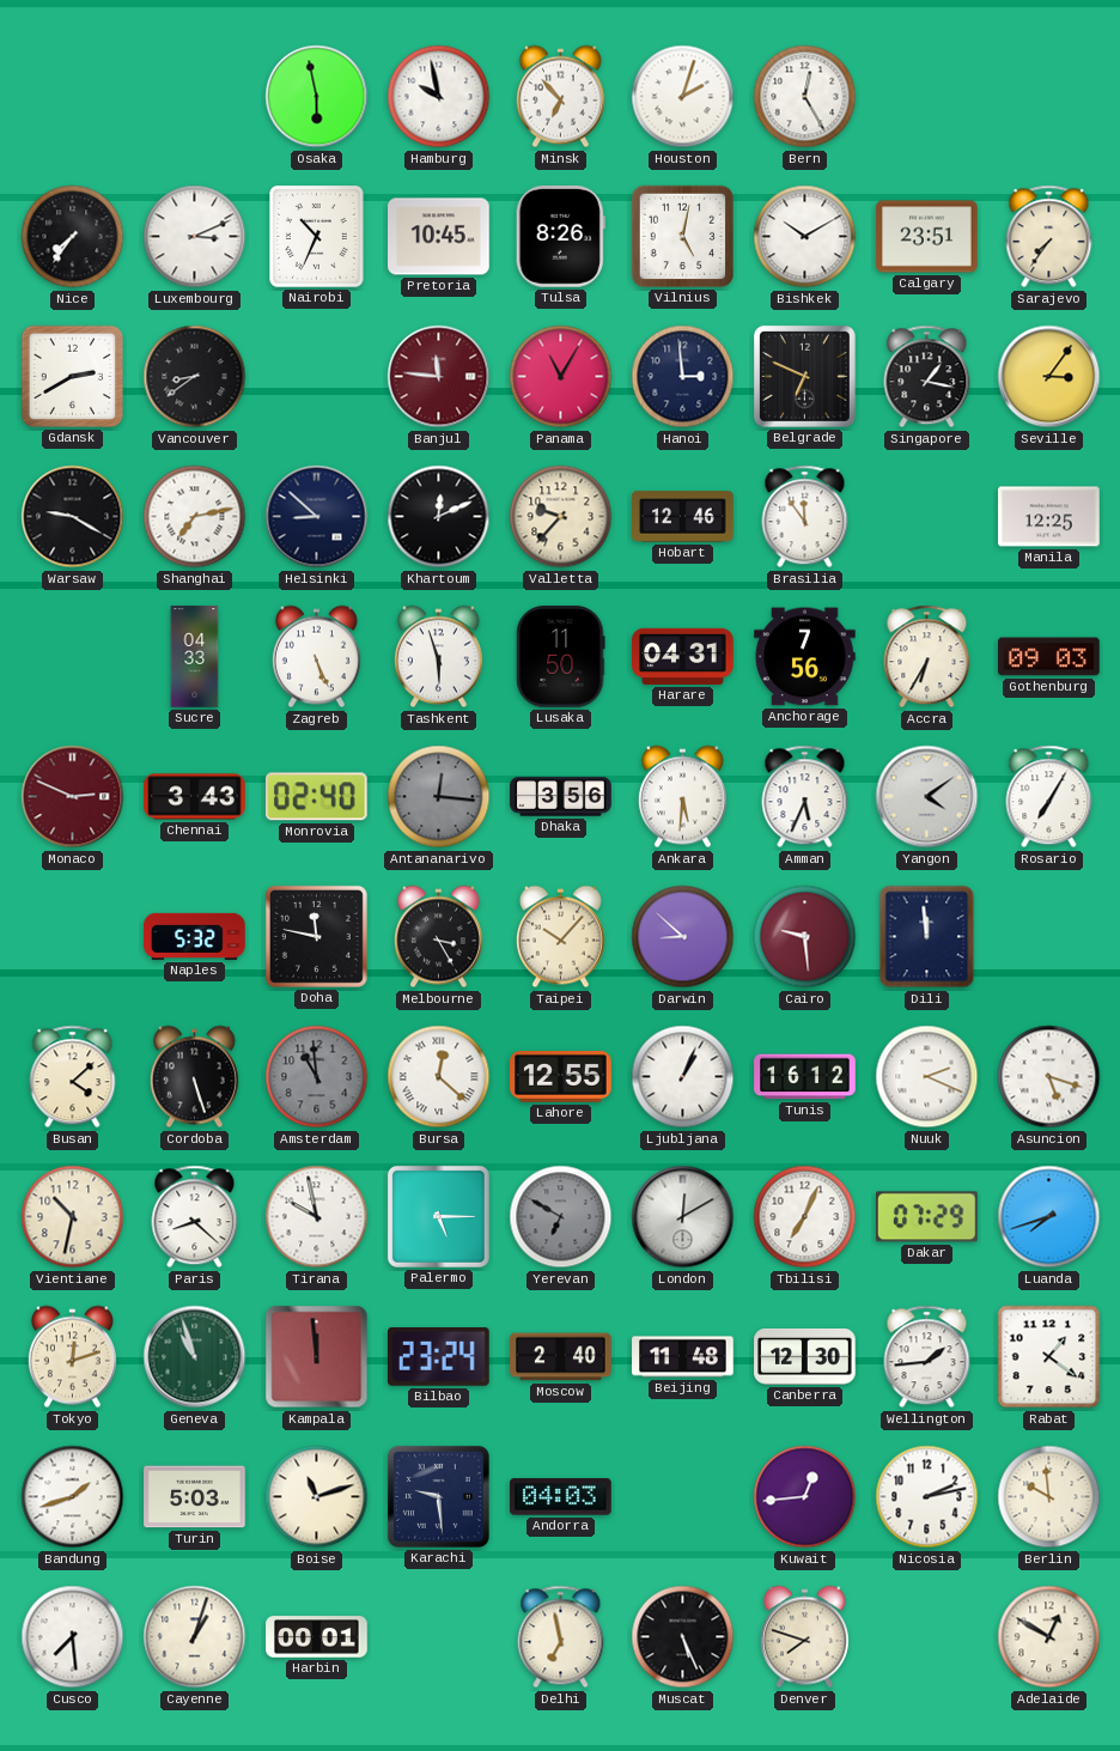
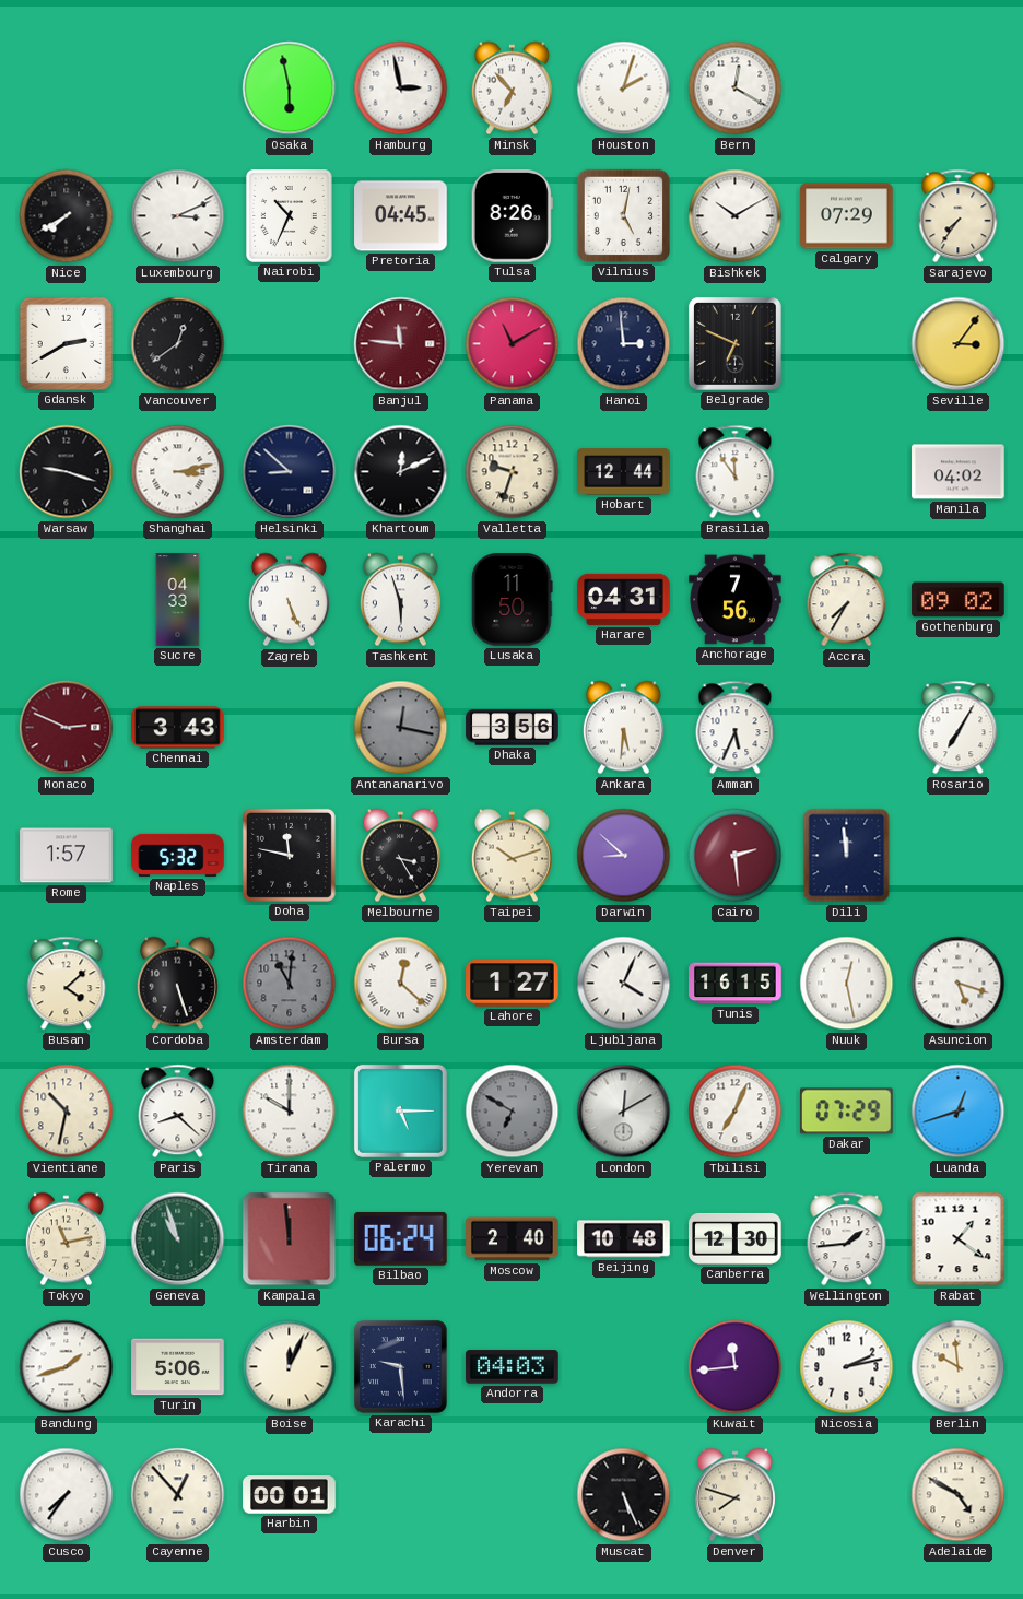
Hamburg: 9:58 -> 2:58
Bern: 12:25 -> 12:20
Nice: 7:36 -> 7:40
Pretoria: 10:45 -> 04:45
Calgary: 23:51 -> 07:29
Vancouver: 8:39 -> 12:39
Panama: 11:05 -> 11:10
Singapore: 1:17 -> none
Warsaw: 9:20 -> 9:18
Shanghai: 7:13 -> 3:13
Valletta: 9:37 -> 9:33
Hobart: 12:46 -> 12:44
Manila: 12:25 -> 04:02
Accra: 6:35 -> 7:35
Gothenburg: 09:03 -> 09:02
Monrovia: 02:40 -> none
Antananarivo: 12:16 -> 12:17
Yangon: 4:09 -> none
Rome: none -> 1:57
Taipei: 10:07 -> 10:12
Cairo: 9:29 -> 2:29
Amsterdam: 10:59 -> 11:01
Lahore: 12:55 -> 1:27
Ljubljana: 1:04 -> 4:04
Tunis: 16:12 -> 16:15
Nuuk: 2:19 -> 12:28
Tirana: 9:58 -> 10:00
Luanda: 7:42 -> 12:42
Tokyo: 12:12 -> 11:13
Bilbao: 23:24 -> 06:24
Beijing: 11:48 -> 10:48
Turin: 5:03 -> 5:06
Boise: 11:12 -> 12:04
Kuwait: 12:44 -> 11:44
Cusco: 7:29 -> 7:36
Cayenne: 1:03 -> 12:53
Delhi: 6:58 -> none
Adelaide: 12:50 -> 4:50
